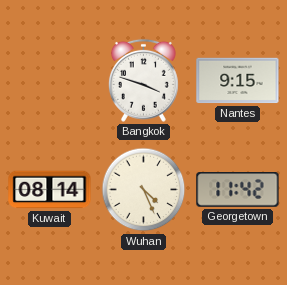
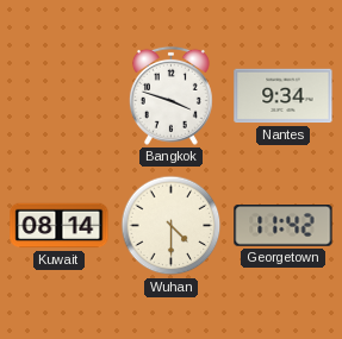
Nantes: 9:15 -> 9:34
Wuhan: 4:26 -> 4:30
